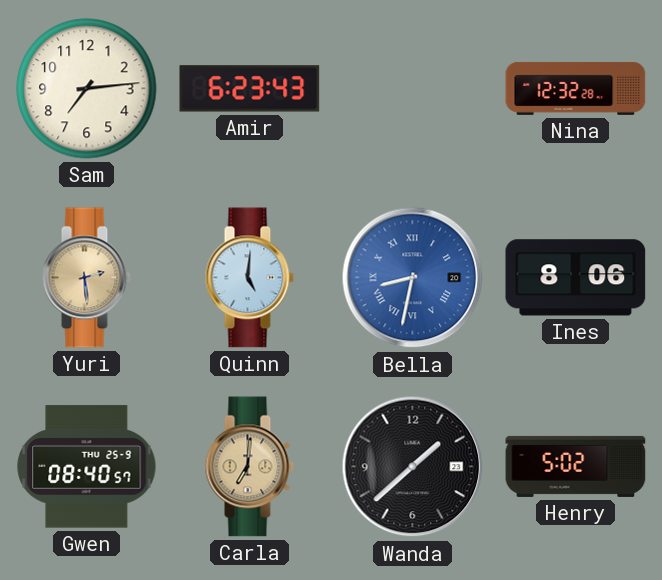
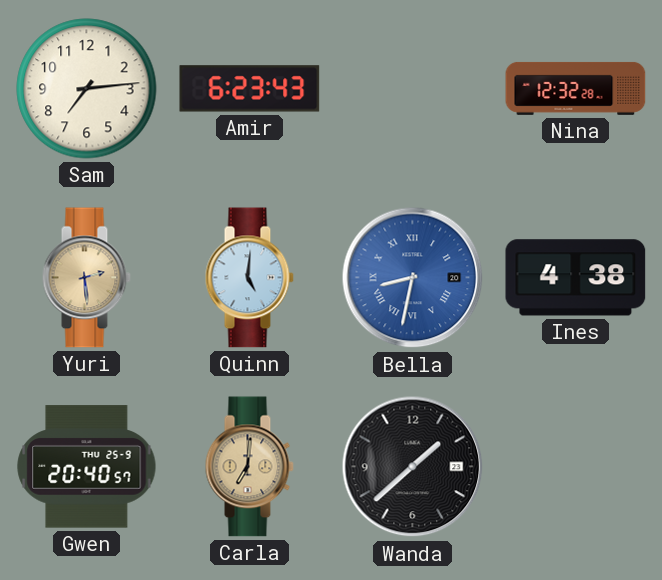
Ines: 8:06 -> 4:38
Gwen: 08:40 -> 20:40
Henry: 5:02 -> none
